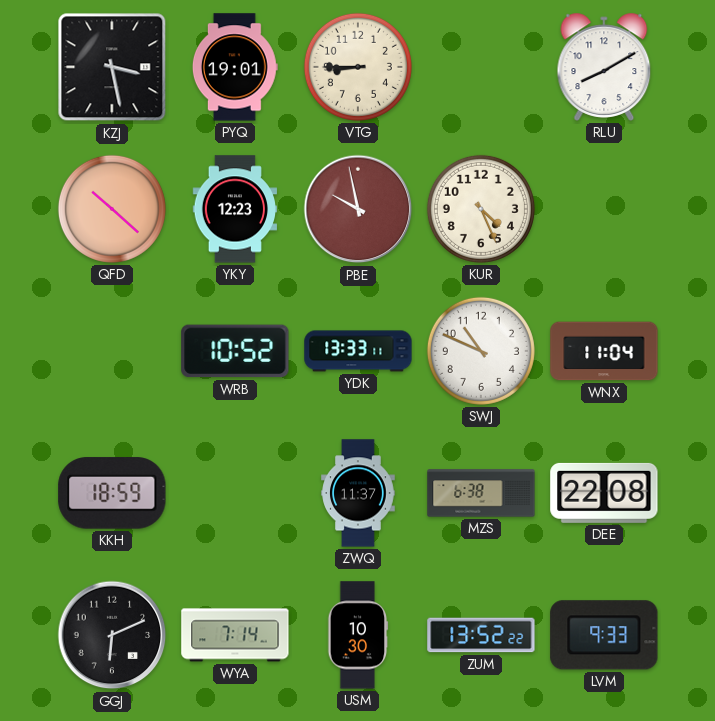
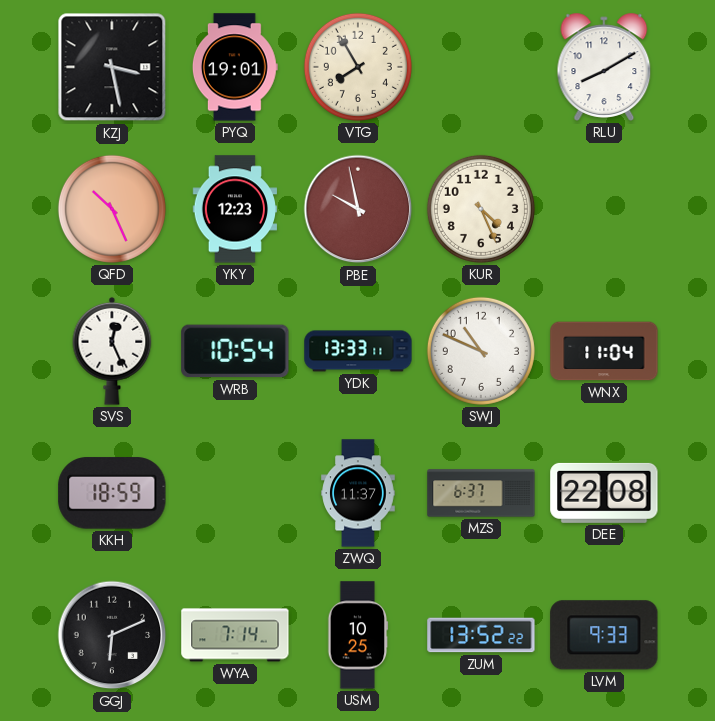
VTG: 8:45 -> 7:55
QFD: 10:22 -> 10:26
SVS: none -> 12:26
WRB: 10:52 -> 10:54
MZS: 6:38 -> 6:37
USM: 10:30 -> 10:25
